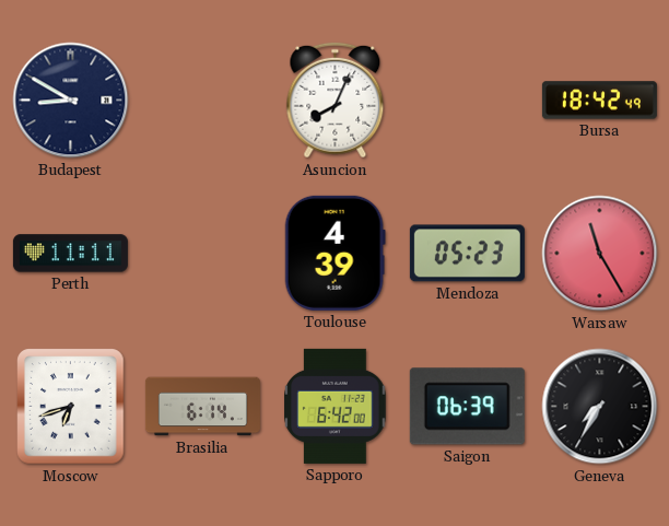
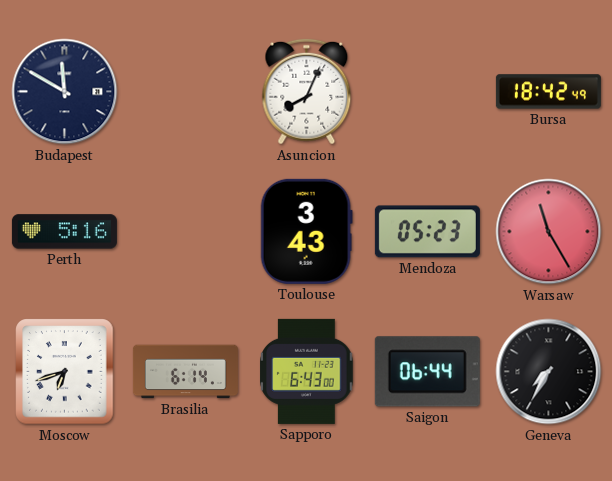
Budapest: 8:50 -> 11:50
Perth: 11:11 -> 5:16
Toulouse: 4:39 -> 3:43
Sapporo: 6:42 -> 6:43
Saigon: 06:39 -> 06:44
